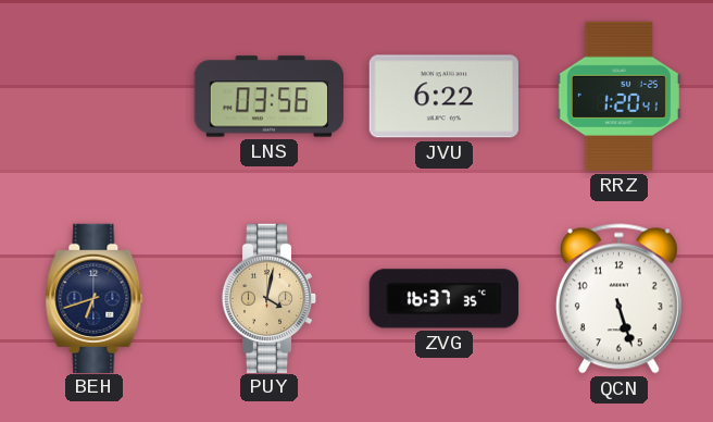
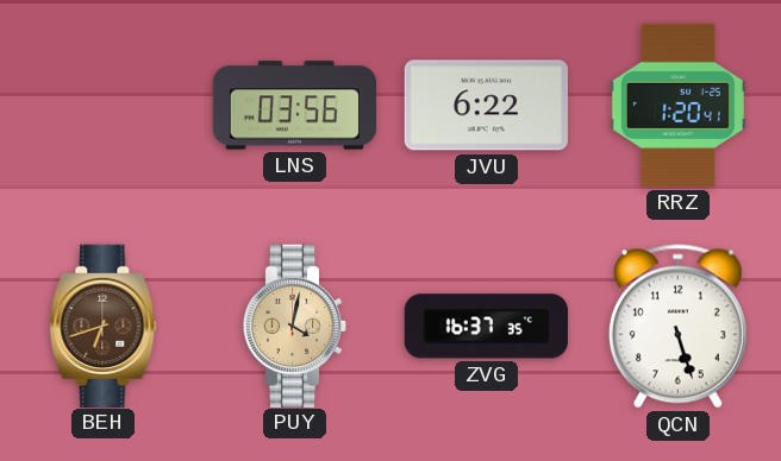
BEH dial: navy -> brown
